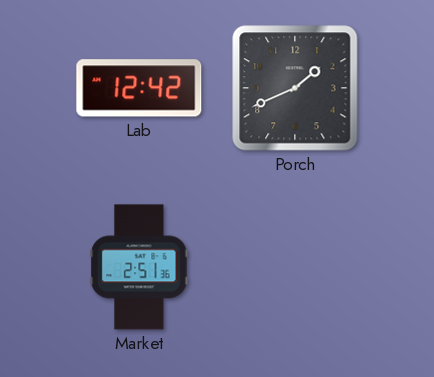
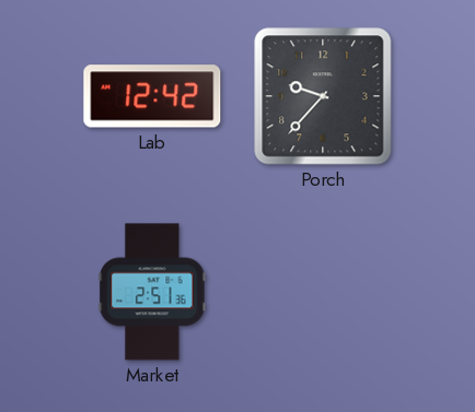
Porch: 1:41 -> 9:37
